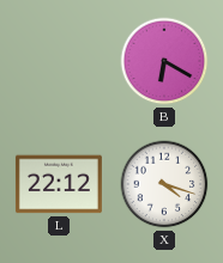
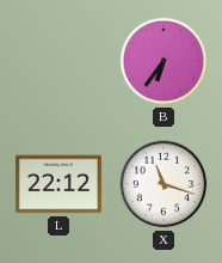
B: 6:20 -> 6:36
X: 4:18 -> 11:18
